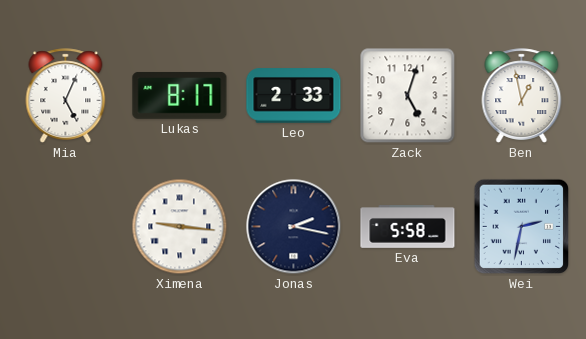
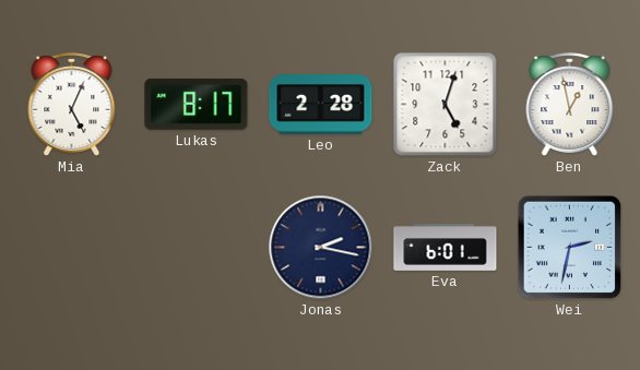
Leo: 2:33 -> 2:28
Ximena: 9:16 -> none
Eva: 5:58 -> 6:01
